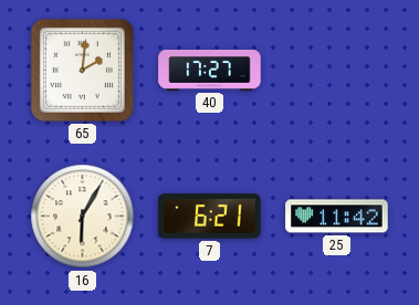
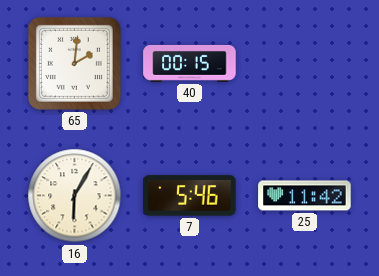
40: 17:27 -> 00:15
7: 6:21 -> 5:46
